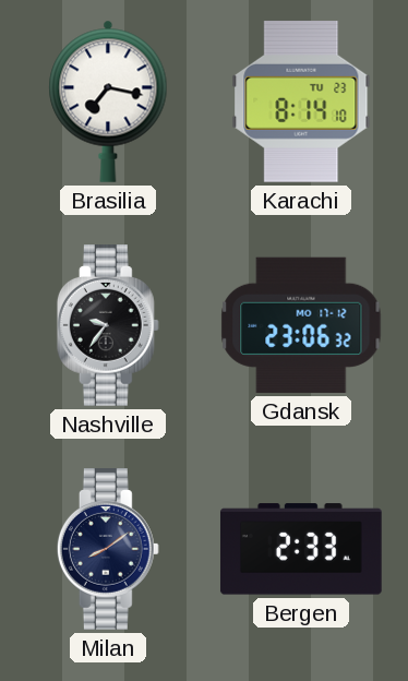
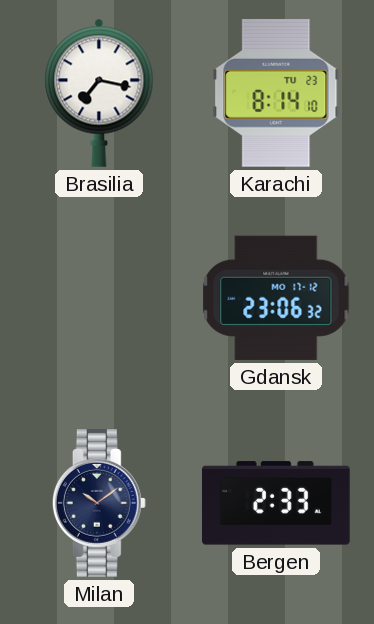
Nashville: 9:36 -> none
Milan: 8:09 -> 10:09
